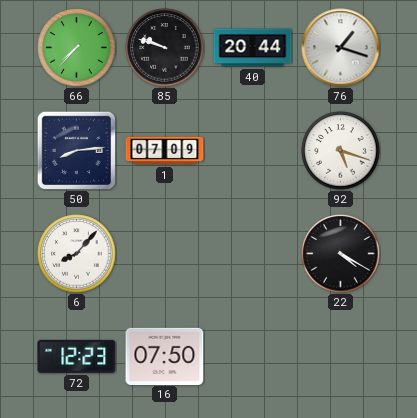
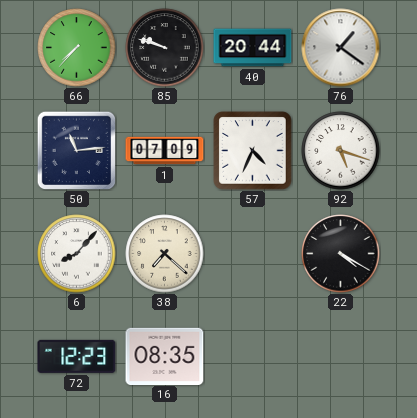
76: 1:18 -> 1:21
50: 8:14 -> 11:14
57: none -> 4:34
38: none -> 7:22
16: 07:50 -> 08:35
